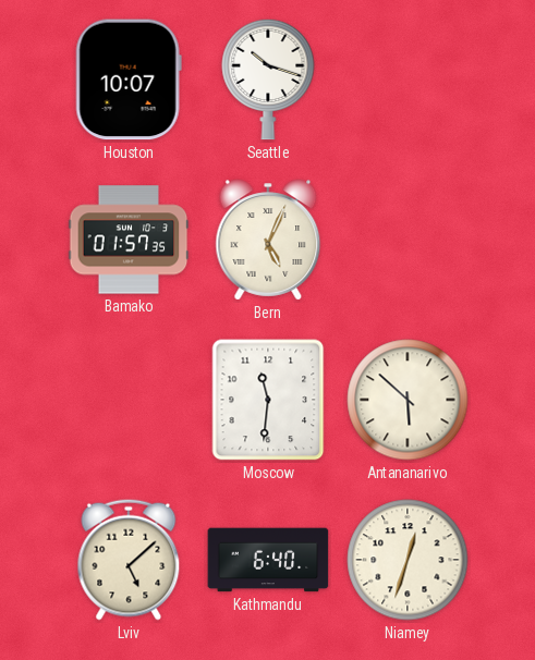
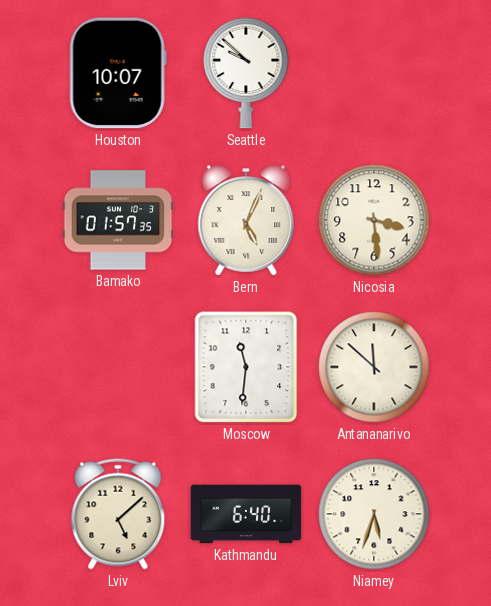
Seattle: 10:18 -> 9:52
Nicosia: none -> 3:29
Antananarivo: 5:52 -> 11:52
Niamey: 12:33 -> 5:33
